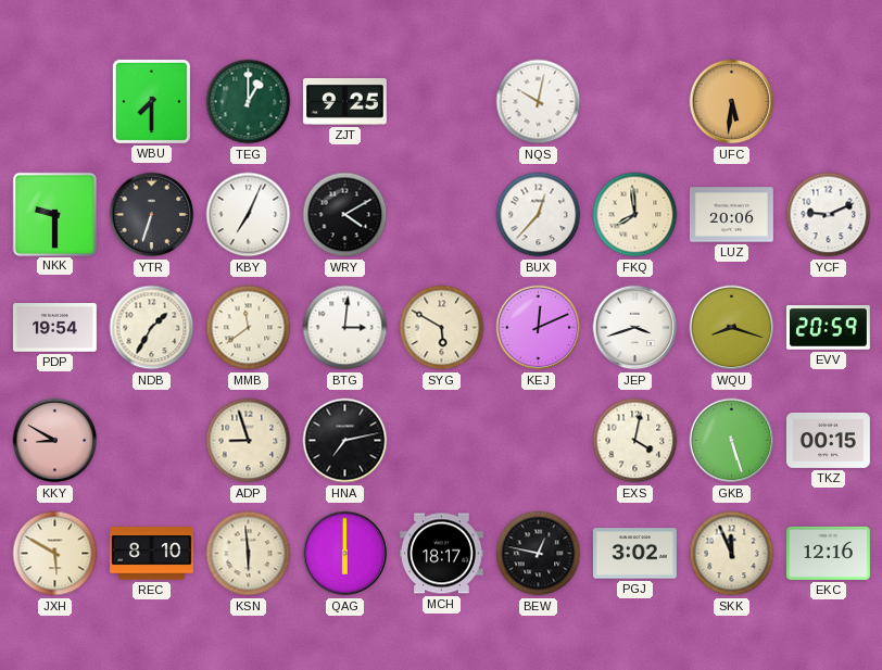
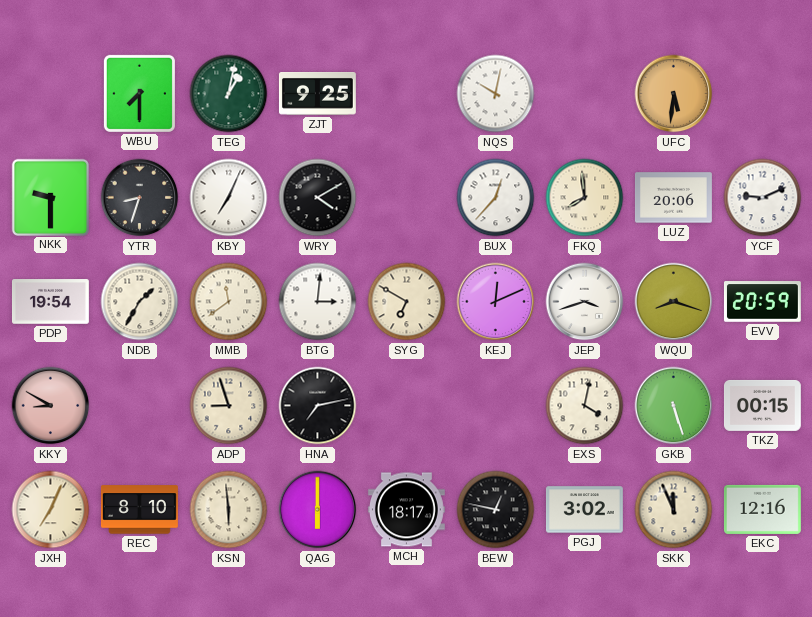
TEG: 1:00 -> 1:02
YTR: 6:33 -> 8:33
SYG: 5:50 -> 6:50
JXH: 5:50 -> 7:04
